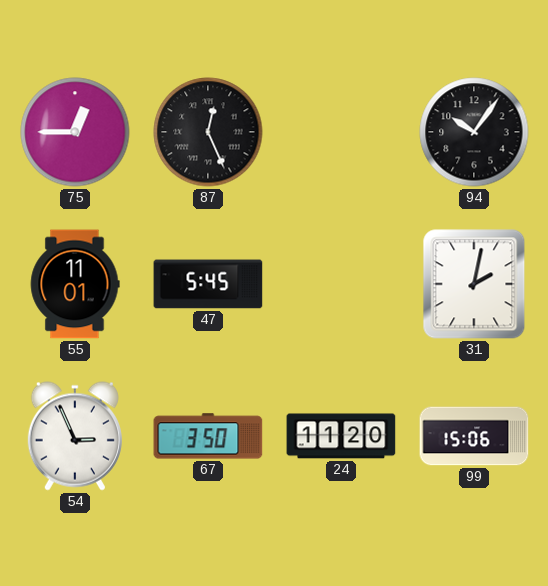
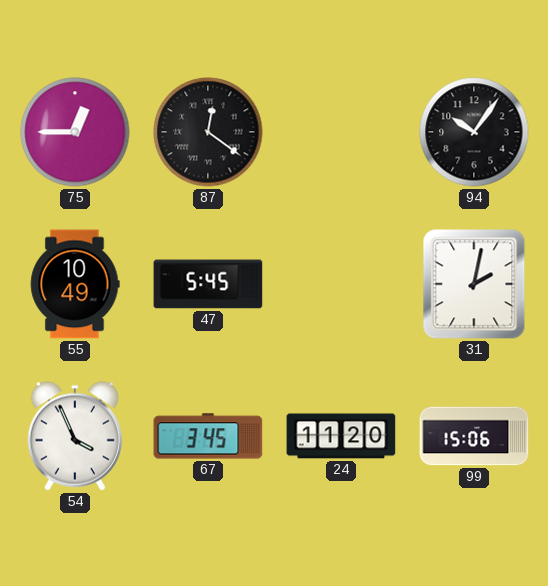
87: 12:26 -> 12:21
55: 11:01 -> 10:49
54: 2:56 -> 3:56
67: 3:50 -> 3:45
